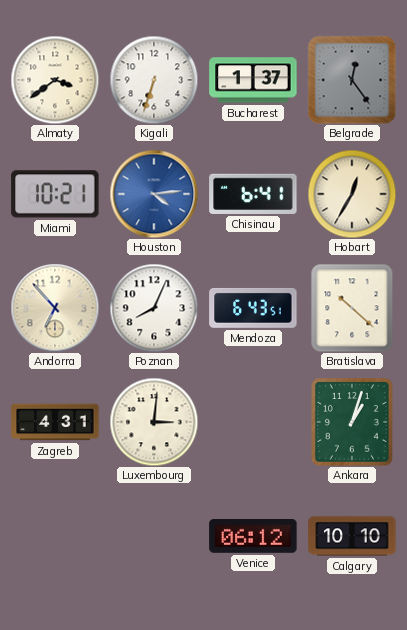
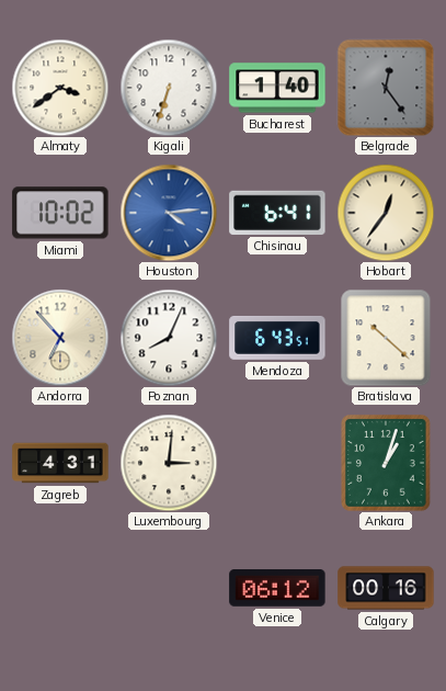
Bucharest: 1:37 -> 1:40
Miami: 10:21 -> 10:02
Hobart: 12:35 -> 12:36
Calgary: 10:10 -> 00:16
